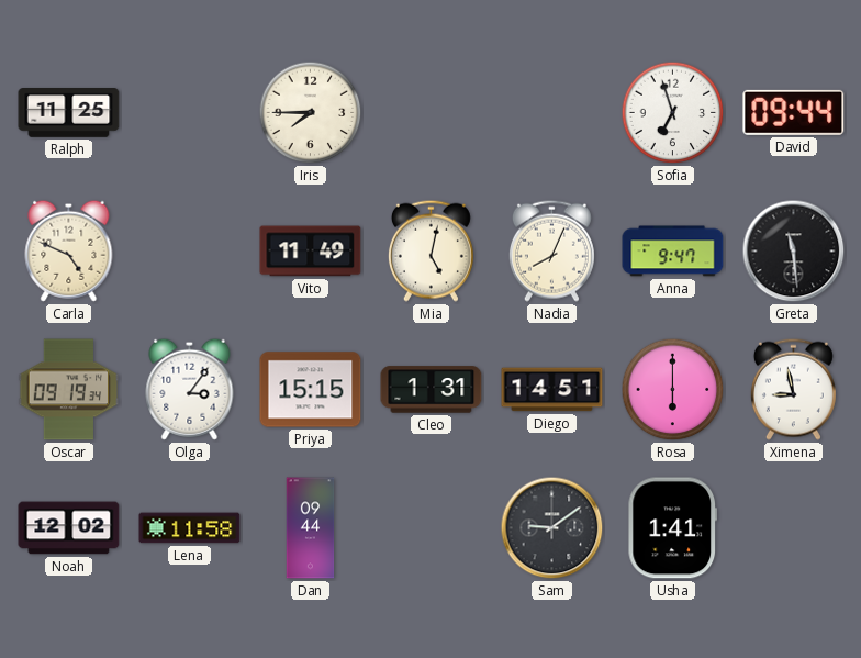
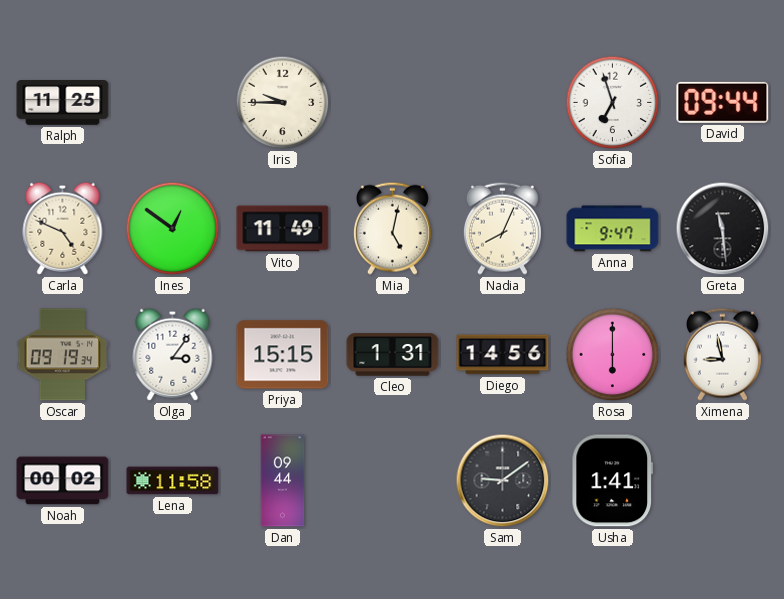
Iris: 7:45 -> 9:45
Ines: none -> 12:51
Diego: 14:51 -> 14:56
Noah: 12:02 -> 00:02
